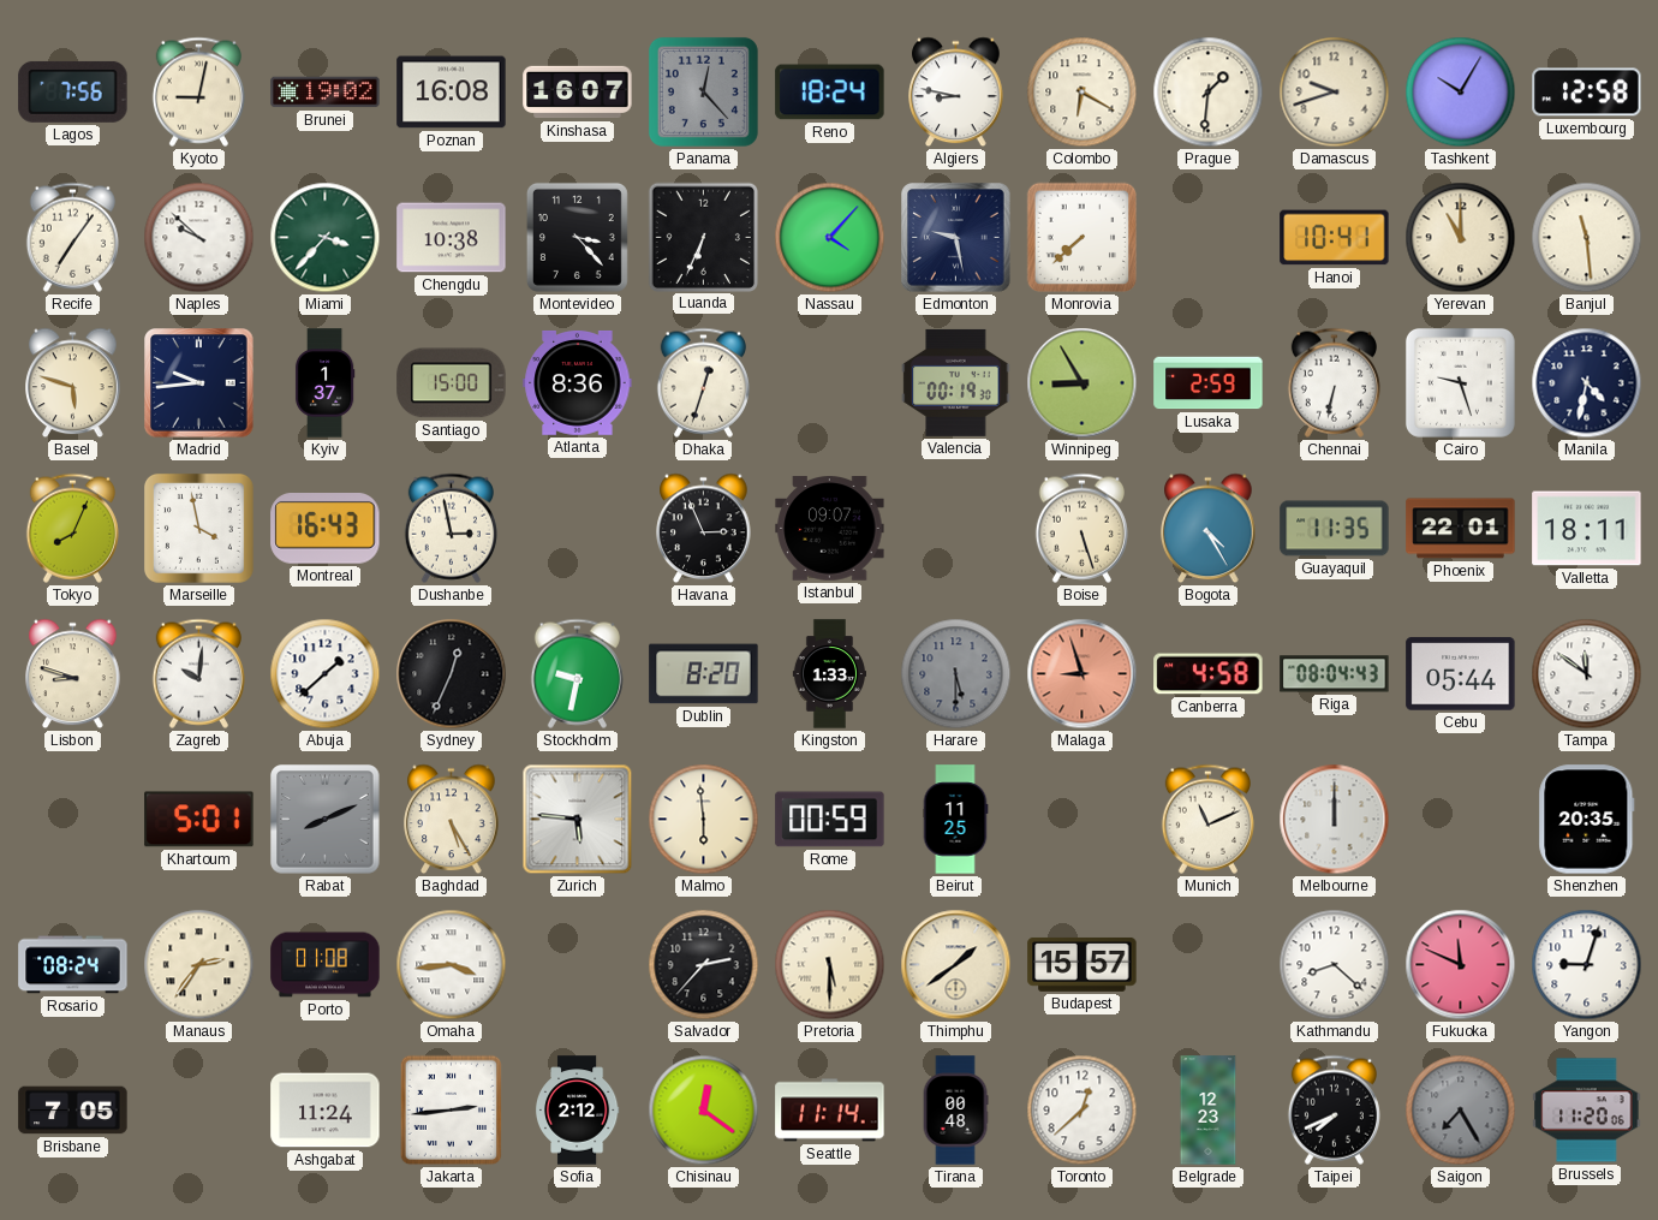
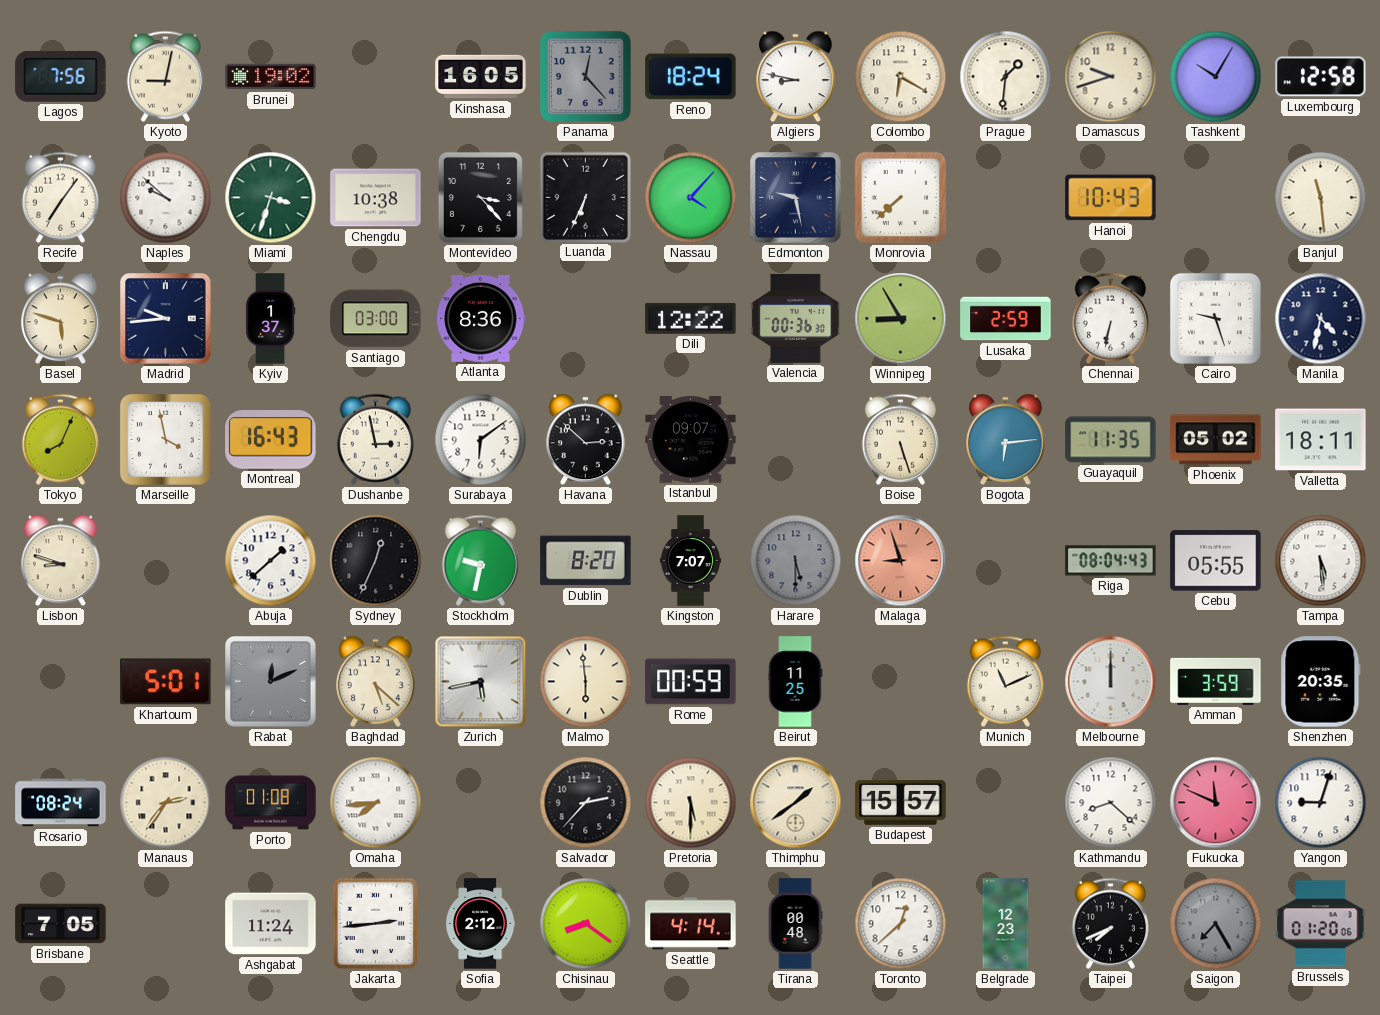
Poznan: 16:08 -> none
Kinshasa: 16:07 -> 16:05
Miami: 3:37 -> 3:33
Hanoi: 10:41 -> 10:43
Yerevan: 11:00 -> none
Santiago: 15:00 -> 03:00
Dhaka: 12:33 -> none
Dili: none -> 12:22
Valencia: 00:19 -> 00:36
Surabaya: none -> 6:09
Havana: 2:56 -> 2:52
Bogota: 4:25 -> 6:14
Phoenix: 22:01 -> 05:02
Zagreb: 10:01 -> none
Kingston: 1:33 -> 7:07
Canberra: 4:58 -> none
Cebu: 05:44 -> 05:55
Tampa: 11:51 -> 5:29
Rabat: 8:11 -> 12:11
Baghdad: 5:25 -> 5:22
Zurich: 5:46 -> 5:43
Amman: none -> 3:59
Omaha: 3:44 -> 7:44
Chisinau: 12:21 -> 8:21
Seattle: 11:14 -> 4:14
Brussels: 11:20 -> 01:20
